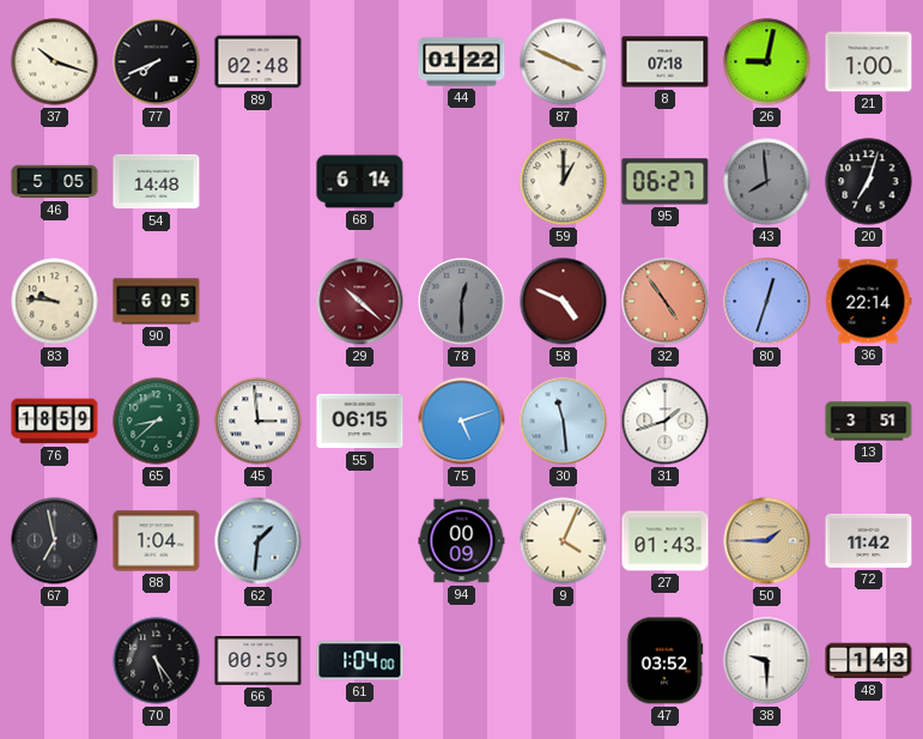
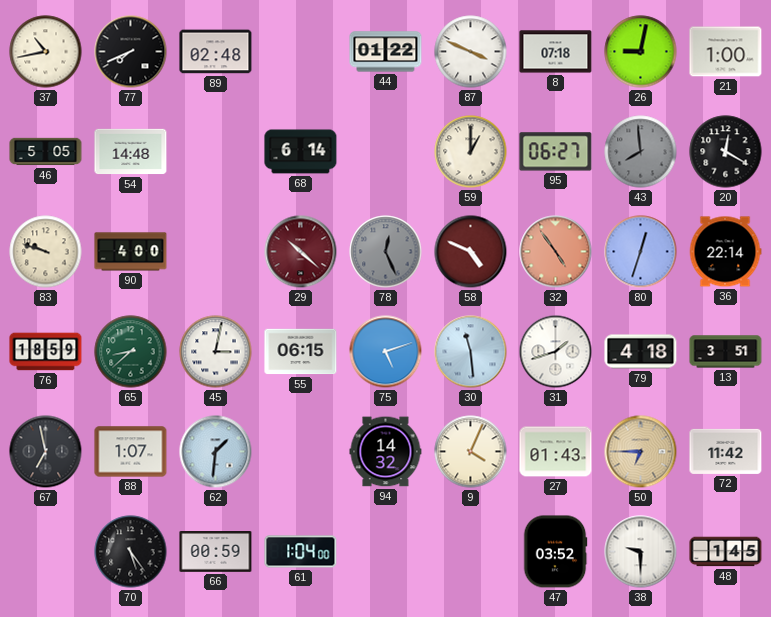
37: 10:18 -> 10:43
20: 7:03 -> 12:20
83: 9:46 -> 9:48
90: 6:05 -> 4:00
78: 12:30 -> 12:26
45: 2:59 -> 3:02
79: none -> 4:18
88: 1:04 -> 1:07
94: 00:09 -> 14:32
50: 1:45 -> 6:45
48: 1:43 -> 1:45
